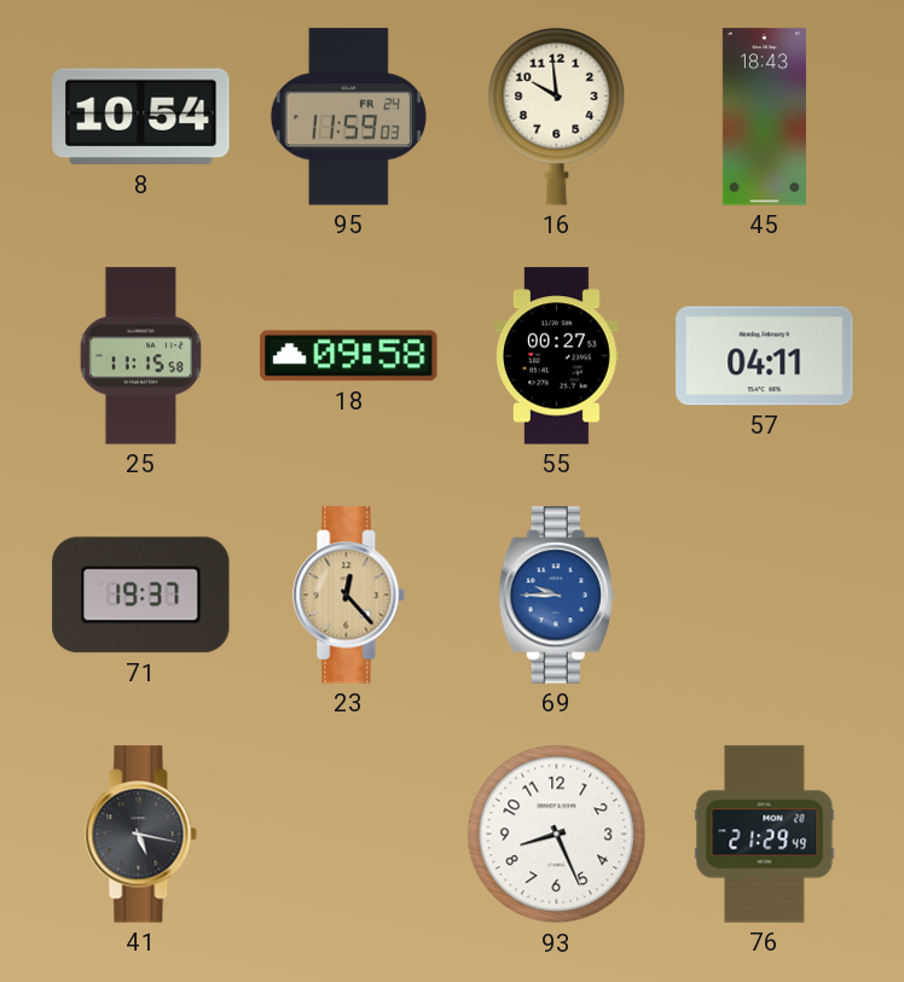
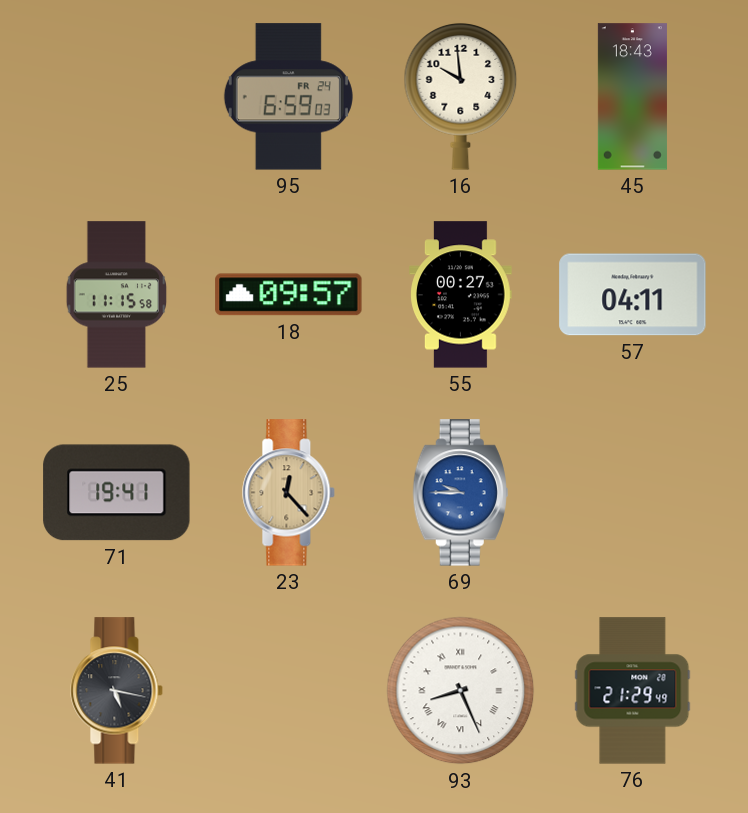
8: 10:54 -> none
95: 11:59 -> 6:59
18: 09:58 -> 09:57
71: 19:37 -> 19:41
93 numerals: Arabic -> Roman
